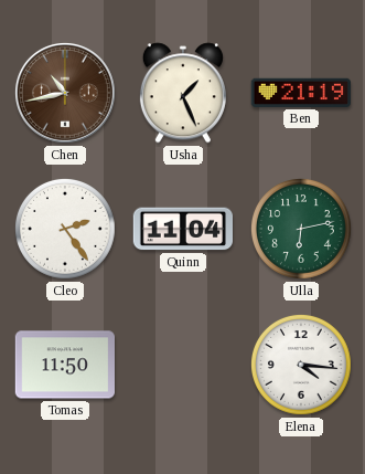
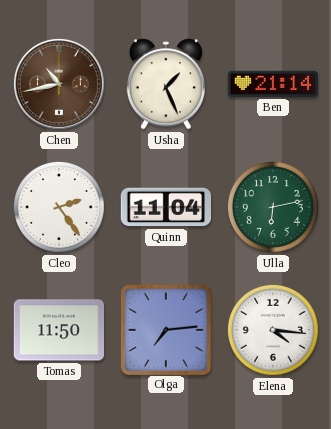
Ben: 21:19 -> 21:14
Olga: none -> 7:14
